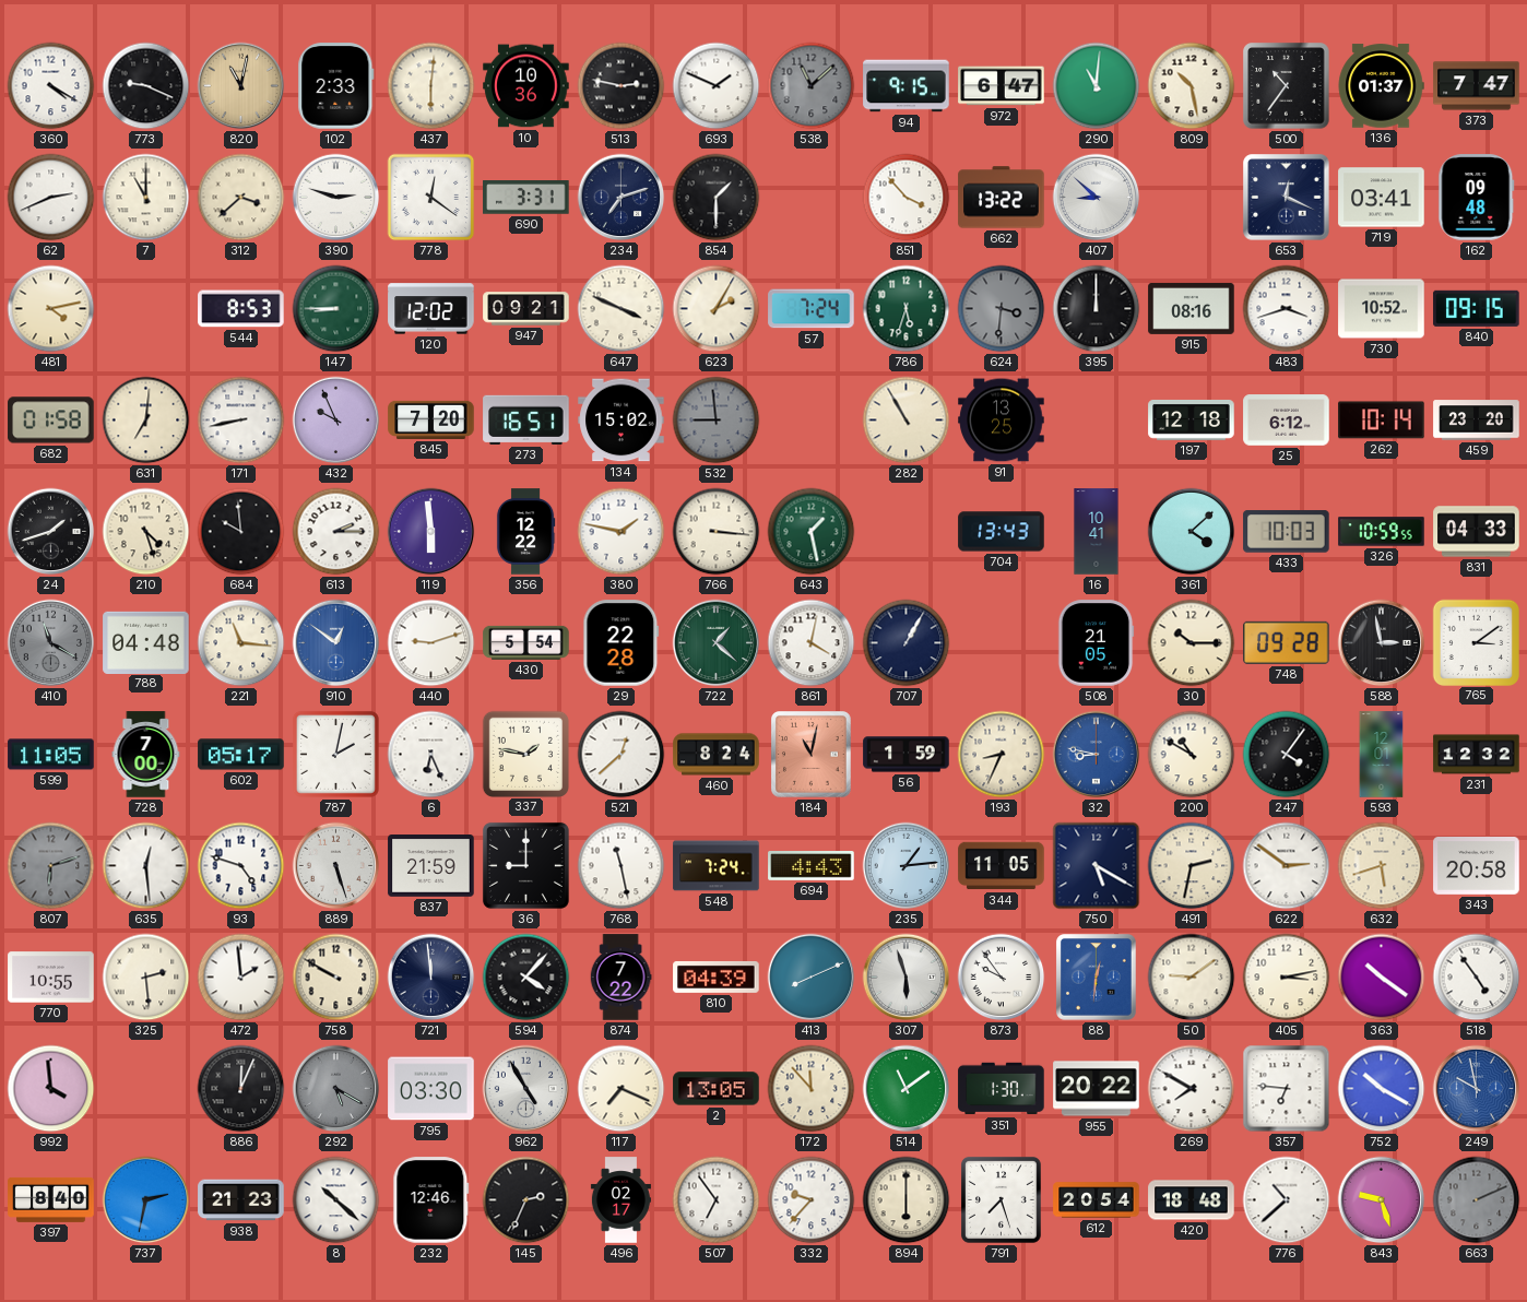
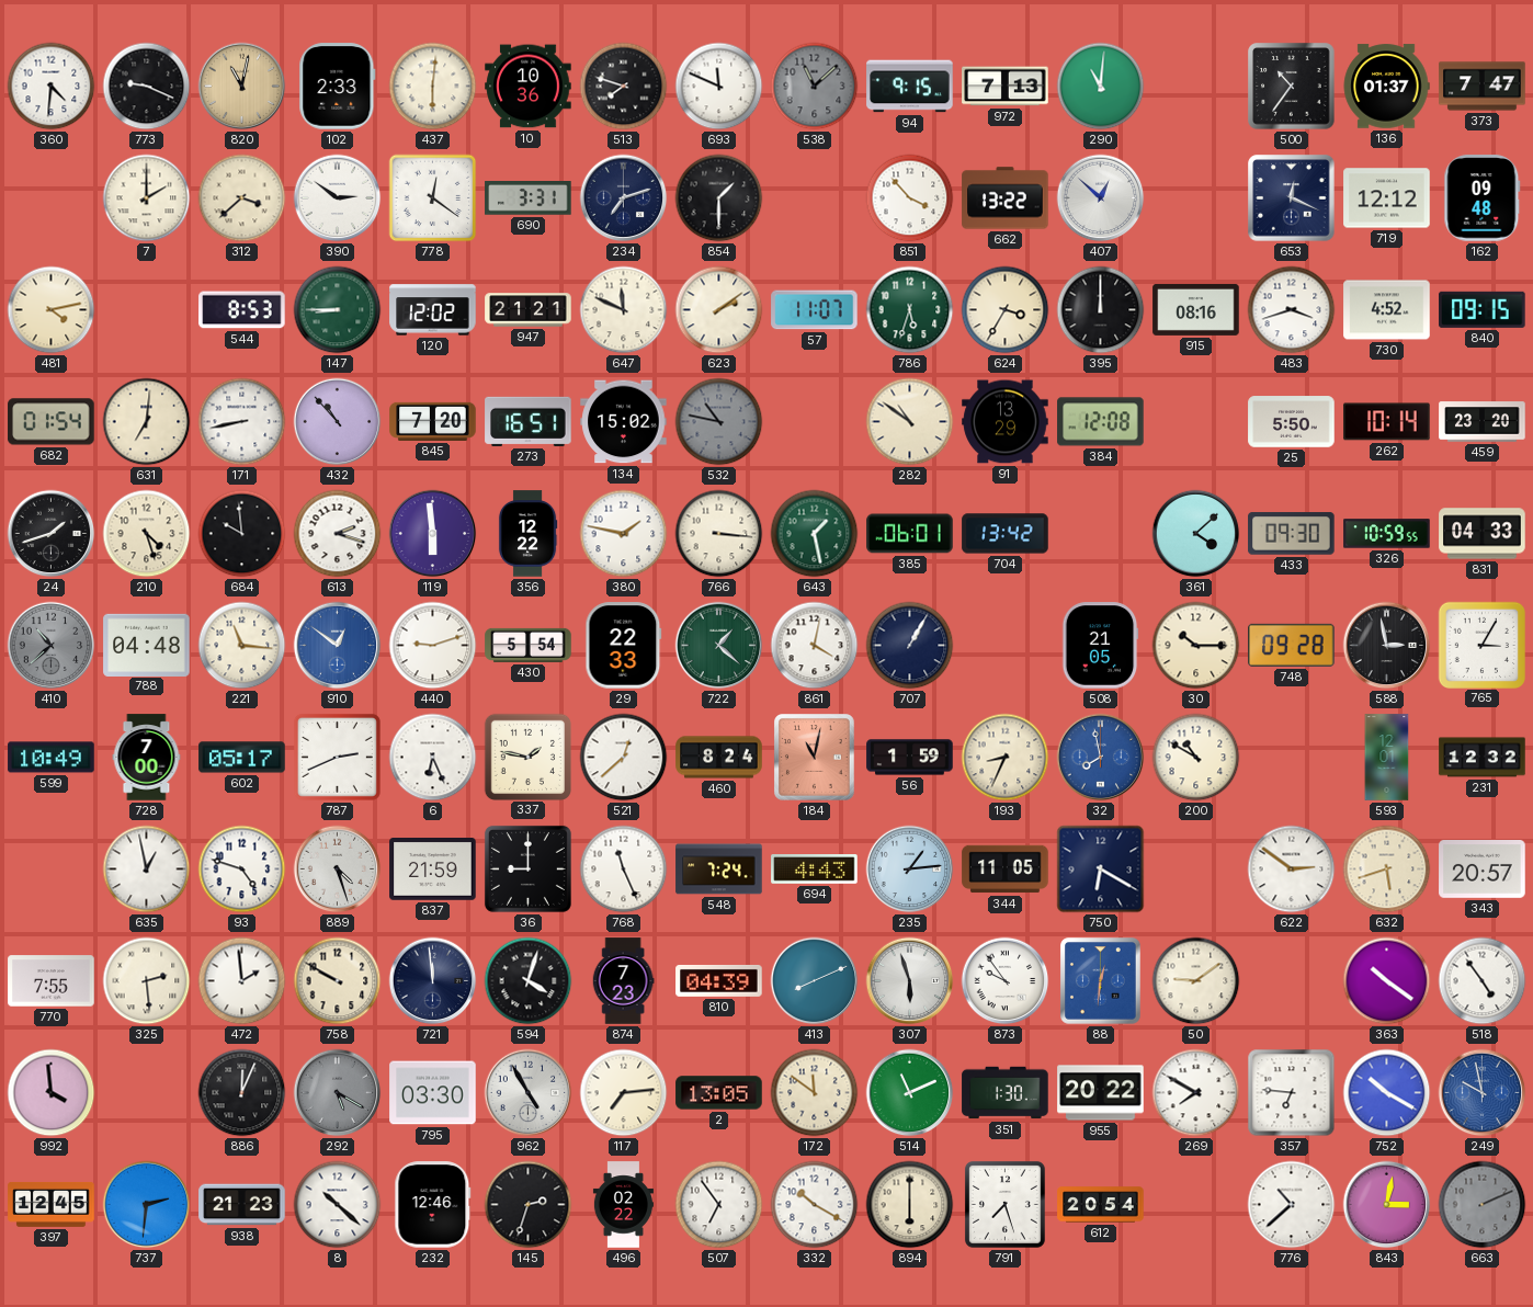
360: 4:20 -> 4:31
513: 2:47 -> 7:48
693: 1:49 -> 11:49
972: 6:47 -> 7:13
809: 10:28 -> none
62: 2:41 -> none
7: 11:00 -> 2:00
390: 2:48 -> 2:51
407: 8:52 -> 12:52
719: 03:41 -> 12:12
947: 09:21 -> 21:21
647: 3:49 -> 11:49
623: 2:05 -> 2:09
57: 7:24 -> 11:07
624: 3:31 -> 3:35
624 dial: grey -> cream
730: 10:52 -> 4:52
682: 01:58 -> 01:54
432: 9:56 -> 10:53
532: 8:59 -> 10:47
282: 10:55 -> 10:51
91: 13:25 -> 13:29
384: none -> 12:08
197: 12:18 -> none
25: 6:12 -> 5:50
613: 2:15 -> 2:18
385: none -> 06:01
704: 13:43 -> 13:42
16: 10:41 -> none
433: 10:03 -> 09:30
410: 11:20 -> 10:38
29: 22:28 -> 22:33
765: 3:09 -> 3:05
599: 11:05 -> 10:49
787: 2:02 -> 2:41
32: 8:47 -> 7:58
247: 4:06 -> none
807: 6:12 -> none
635: 12:29 -> 12:58
889: 5:27 -> 4:27
768: 11:28 -> 11:26
750: 5:20 -> 6:20
491: 2:32 -> none
343: 20:58 -> 20:57
770: 10:55 -> 7:55
594: 4:07 -> 4:03
874: 7:22 -> 7:23
405: 3:13 -> none
117: 7:19 -> 7:14
172: 11:53 -> 11:51
514: 11:09 -> 11:11
397: 8:40 -> 12:45
737: 2:32 -> 2:31
145: 2:34 -> 2:33
496: 02:17 -> 02:22
332: 9:37 -> 10:20
420: 18:48 -> none
843: 9:27 -> 3:02
